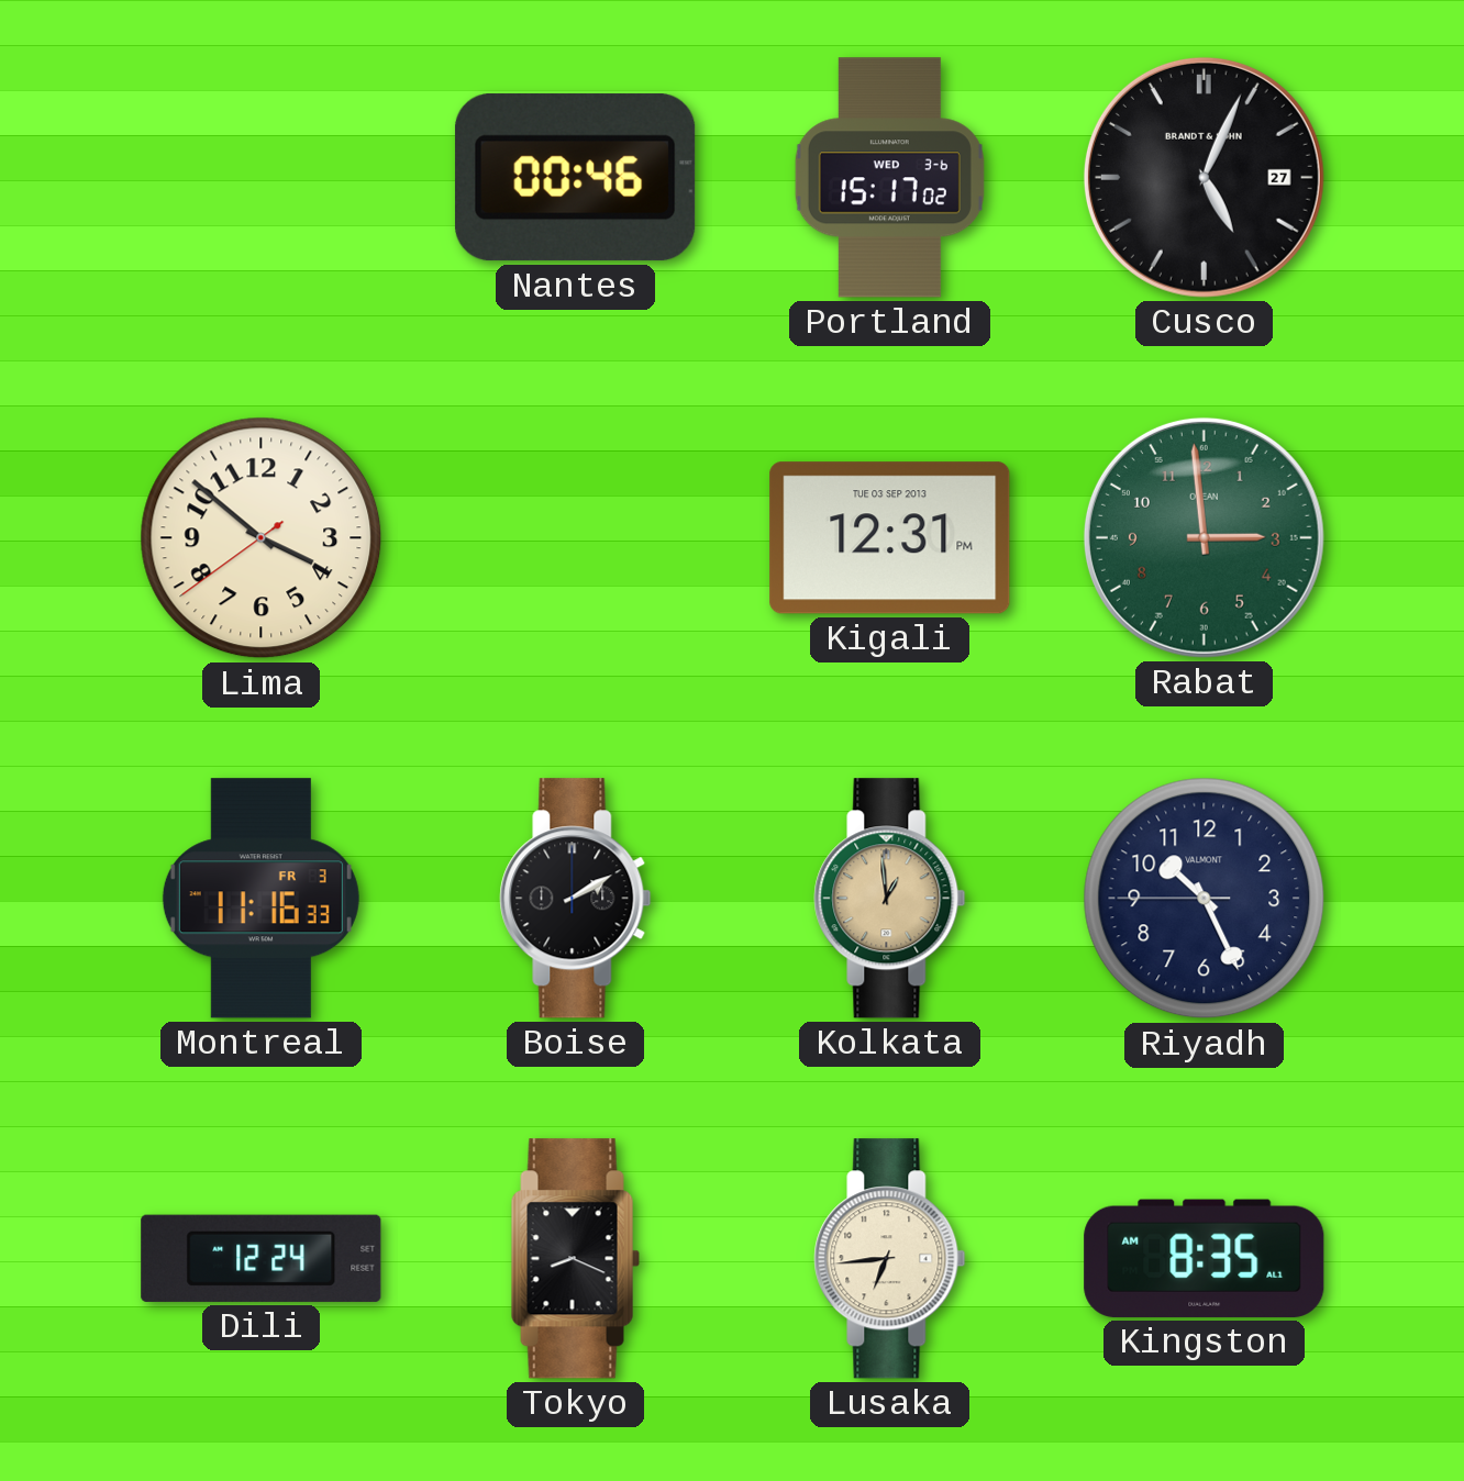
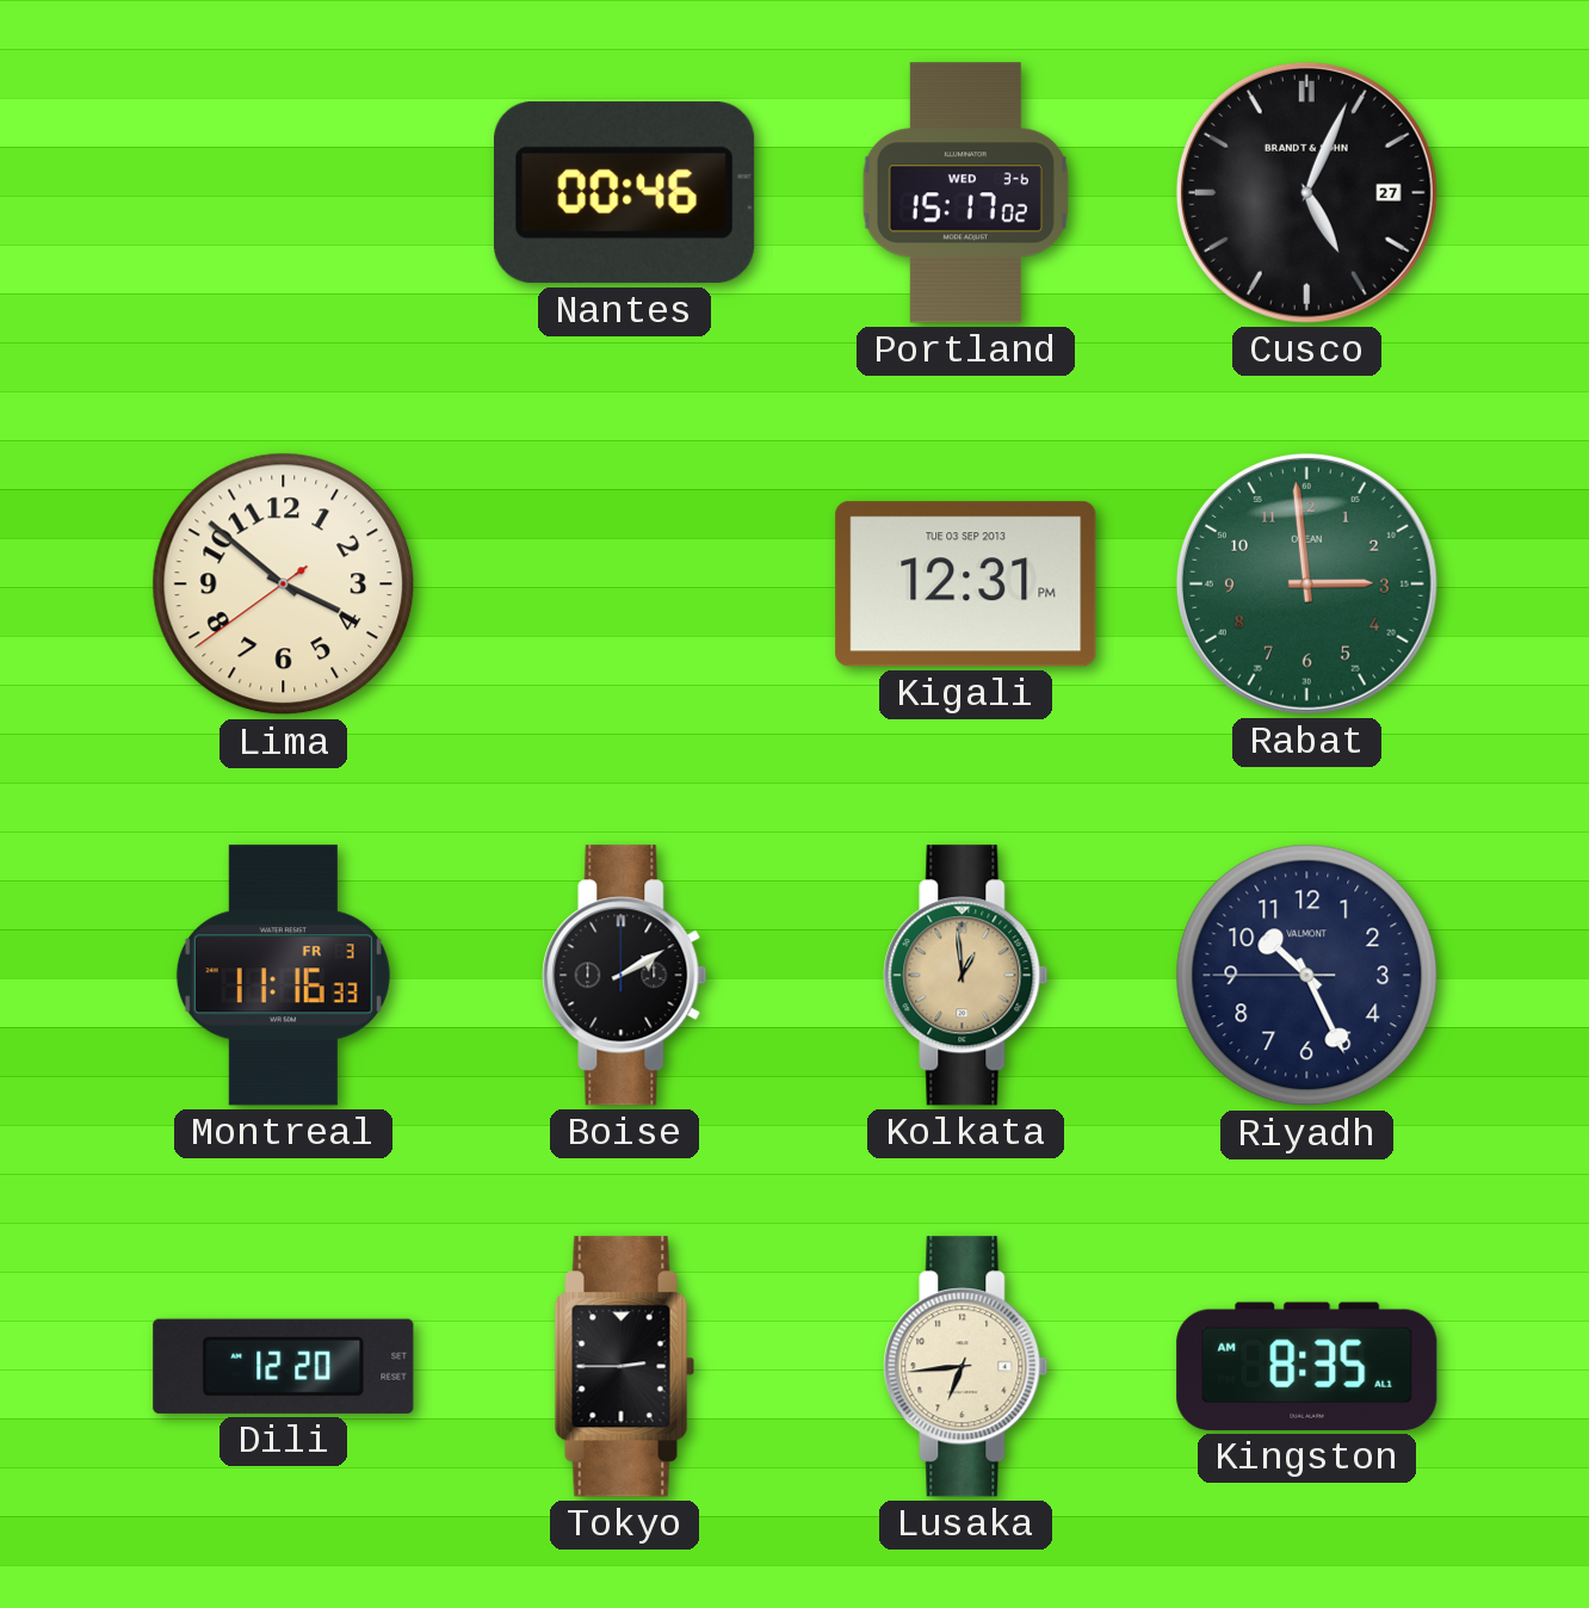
Dili: 12:24 -> 12:20
Tokyo: 8:19 -> 2:45
